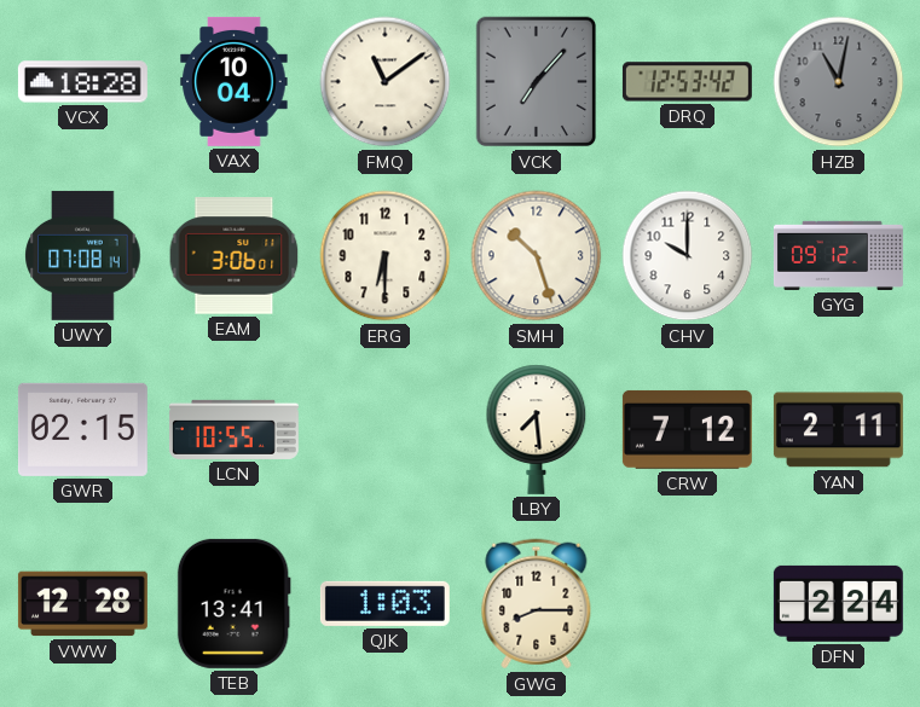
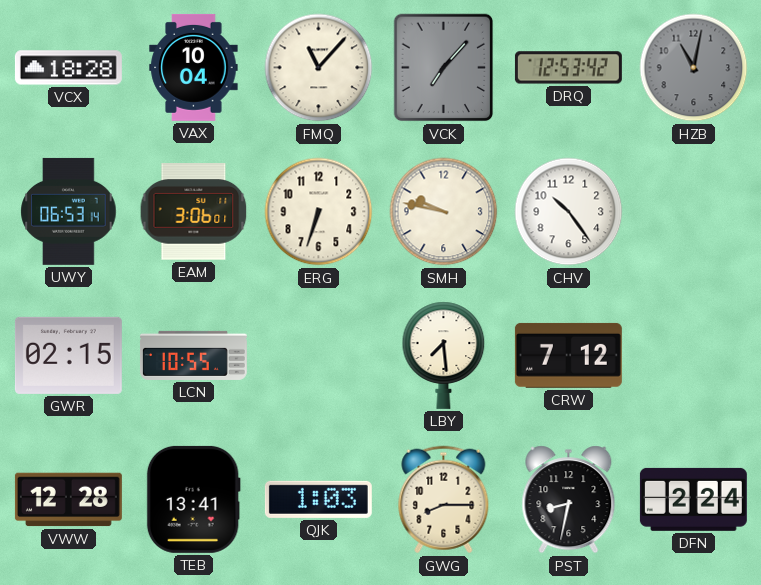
FMQ: 11:09 -> 11:07
UWY: 07:08 -> 06:53
ERG: 6:30 -> 6:33
SMH: 10:27 -> 9:47
CHV: 10:00 -> 10:24
GYG: 09:12 -> none
YAN: 2:11 -> none
PST: none -> 8:32
